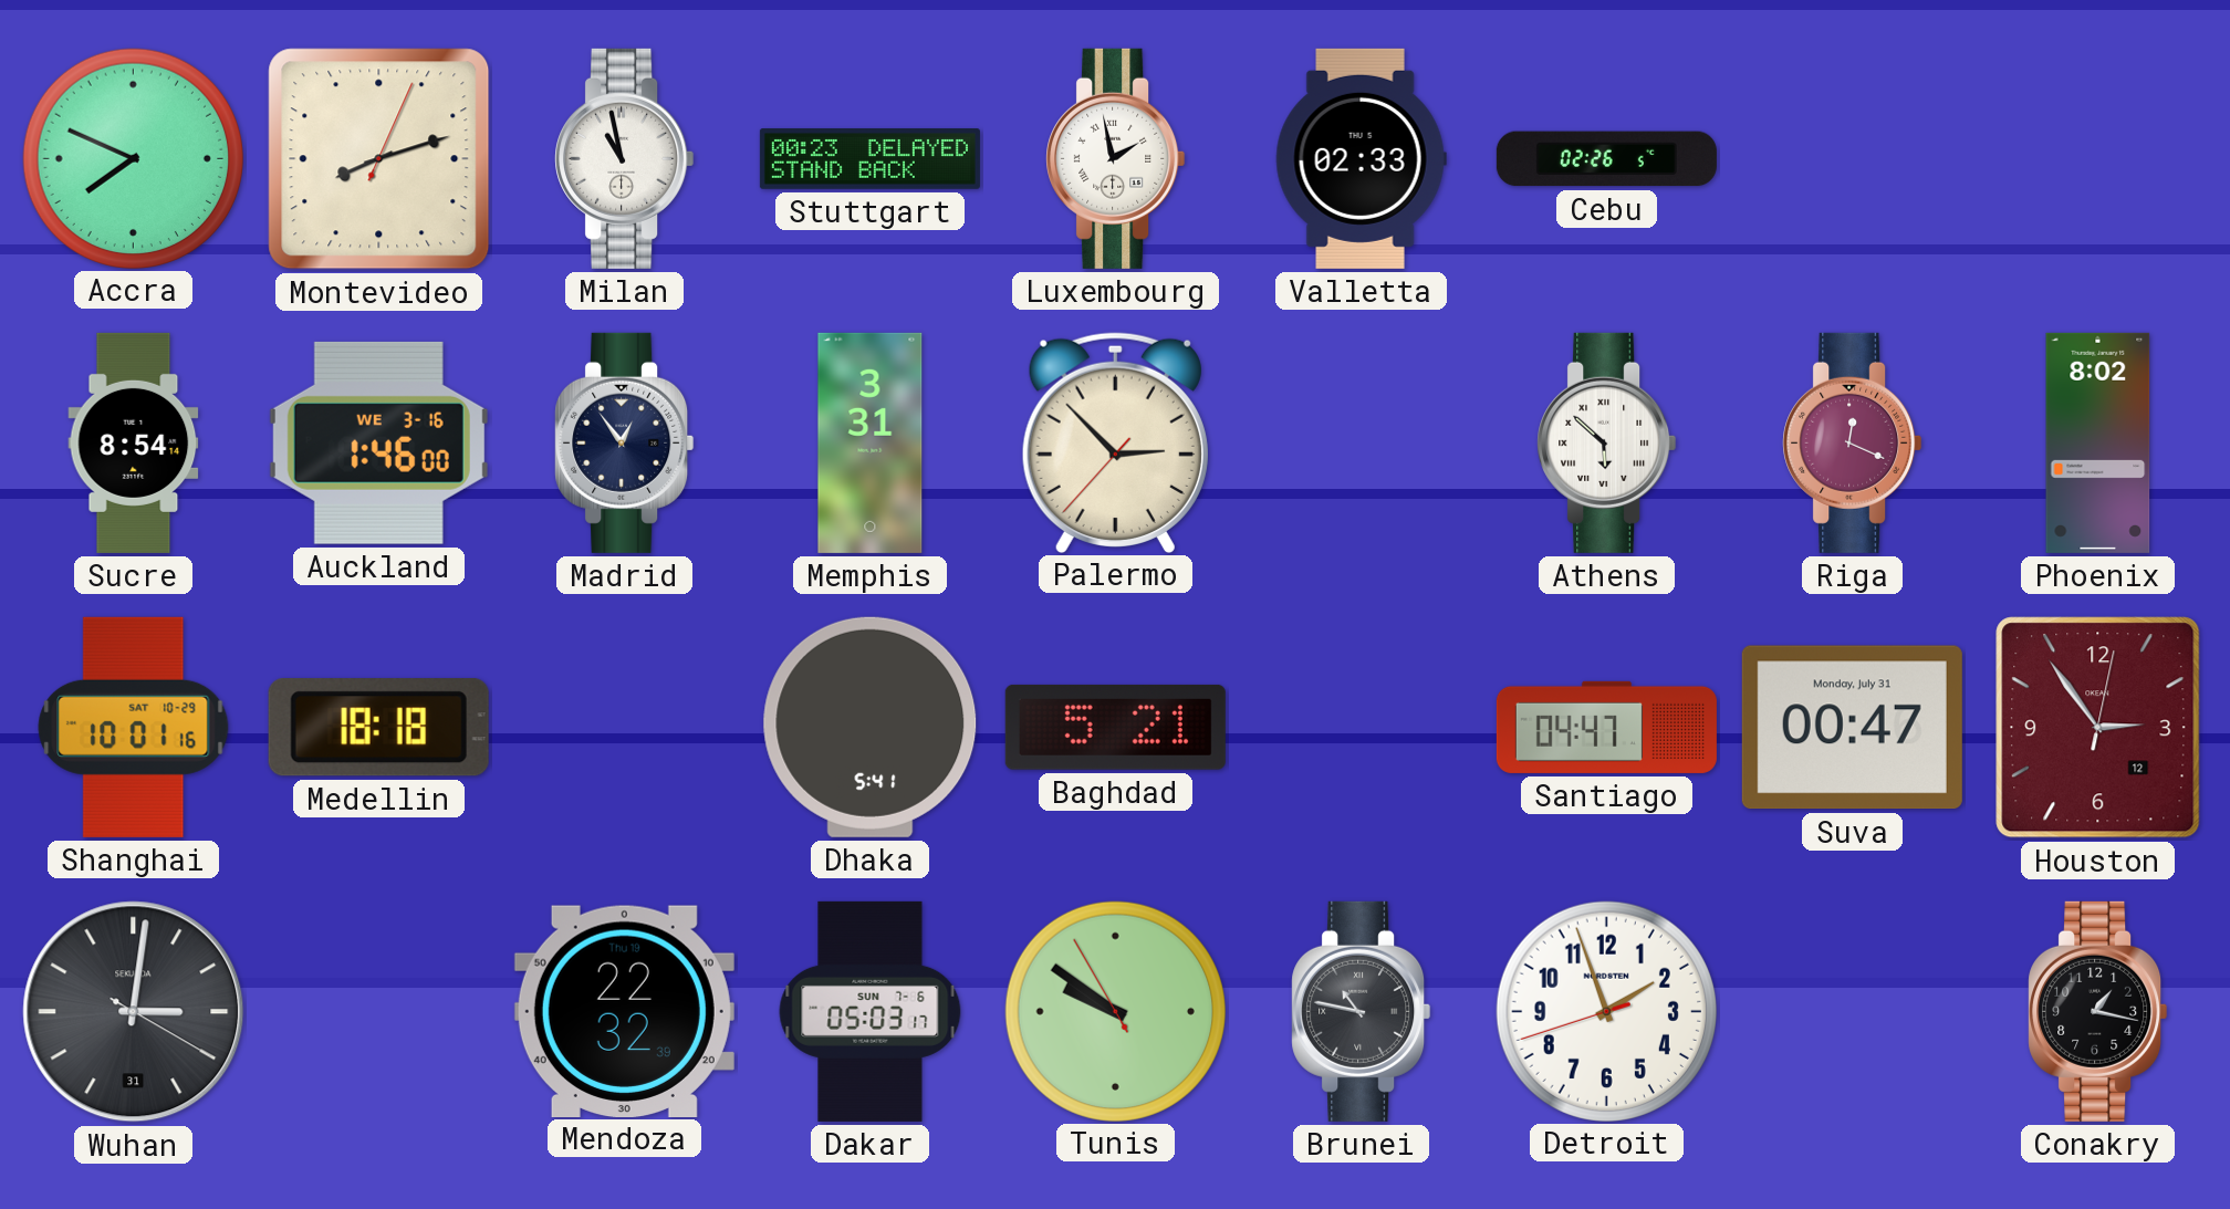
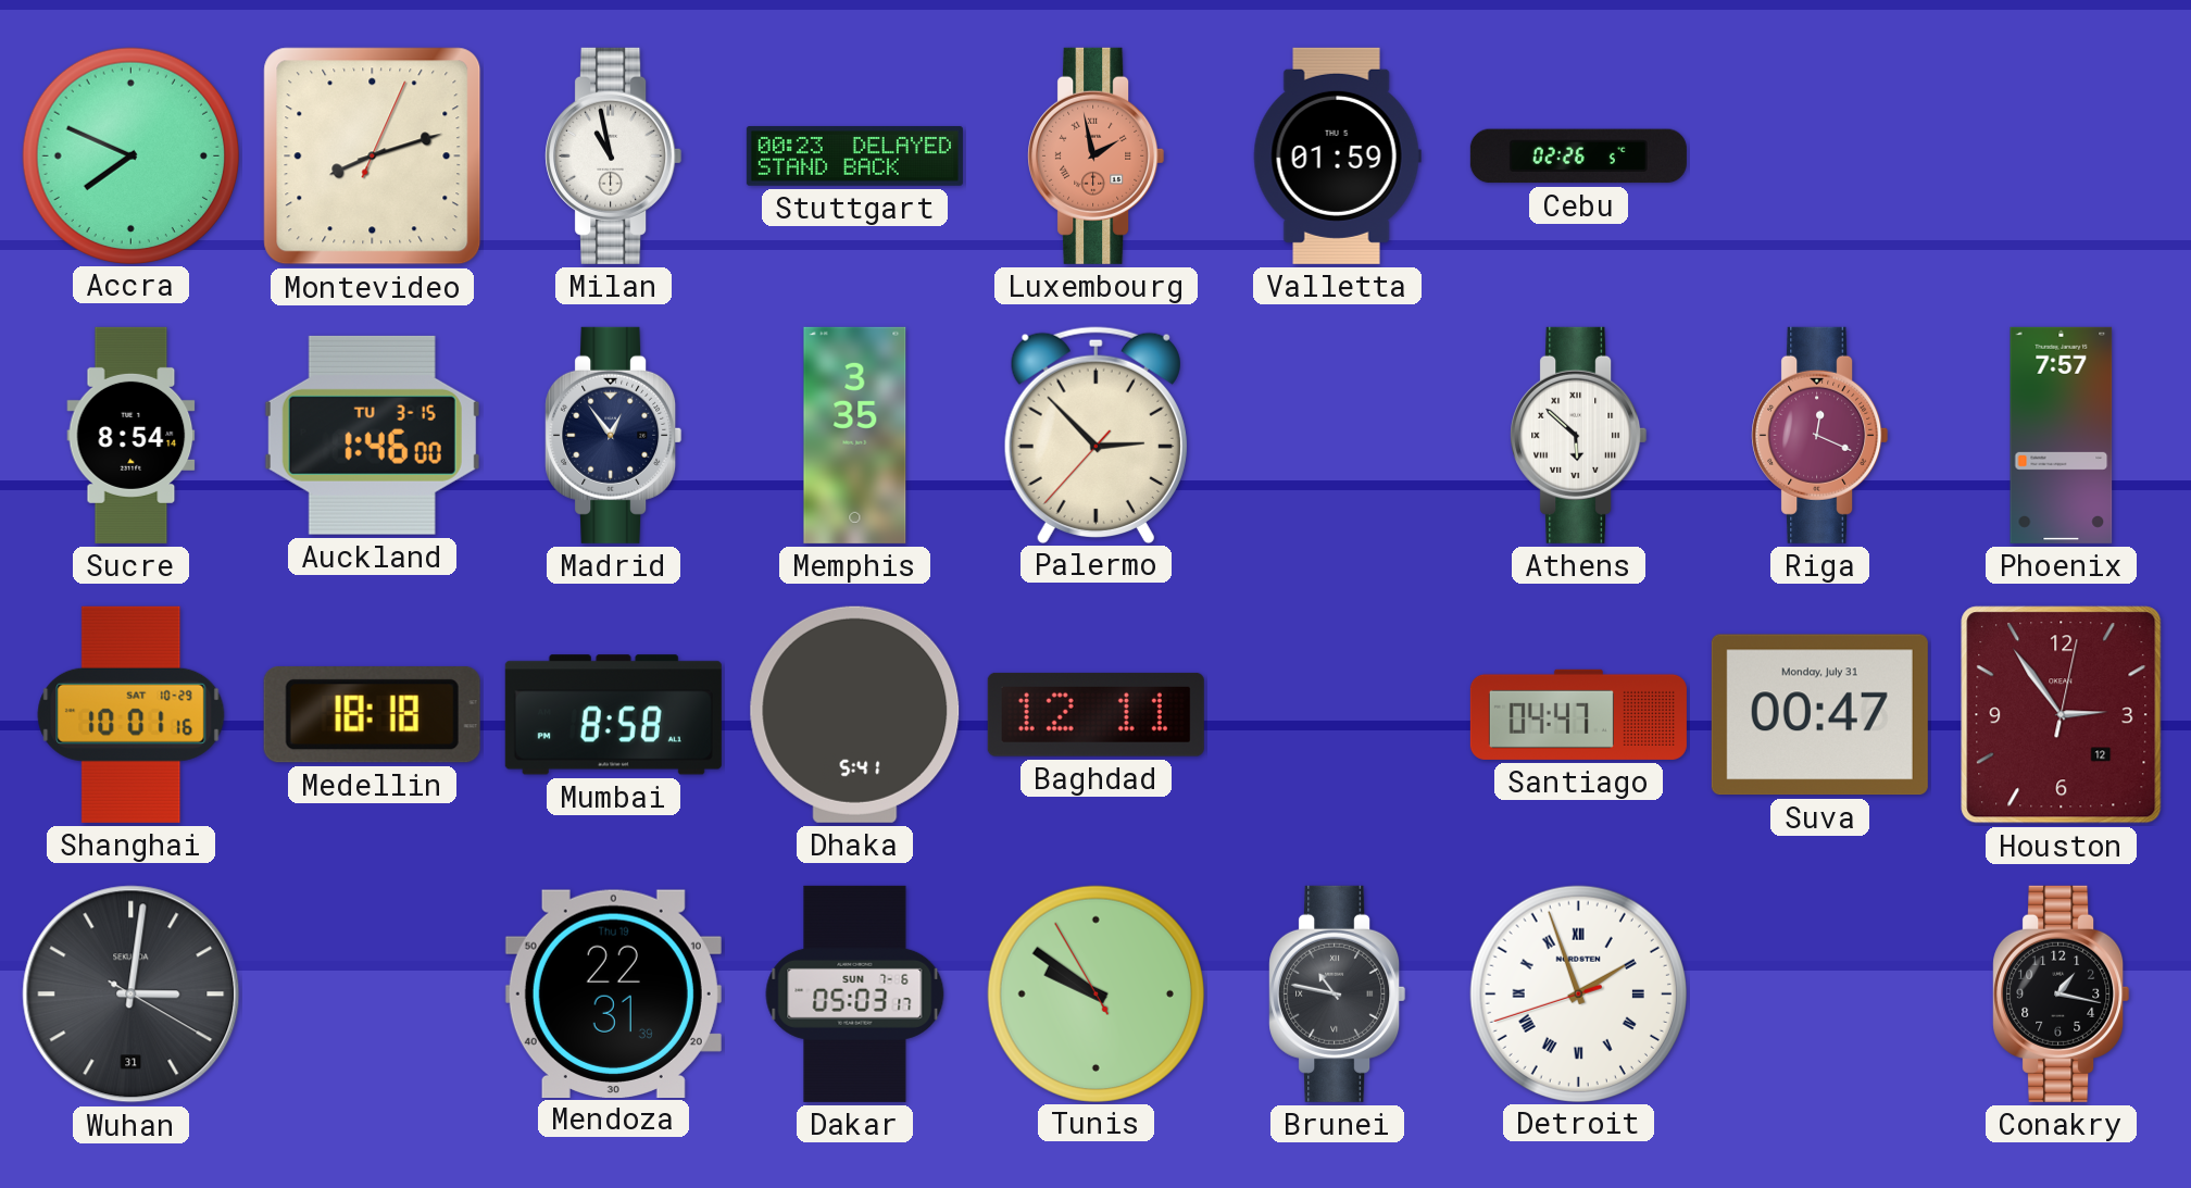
Luxembourg dial: white -> salmon
Valletta: 02:33 -> 01:59
Auckland date: WE 3-16 -> TU 3-15
Memphis: 3:31 -> 3:35
Phoenix: 8:02 -> 7:57
Mumbai: none -> 8:58
Baghdad: 5:21 -> 12:11
Mendoza: 22:32 -> 22:31
Detroit numerals: Arabic -> Roman
